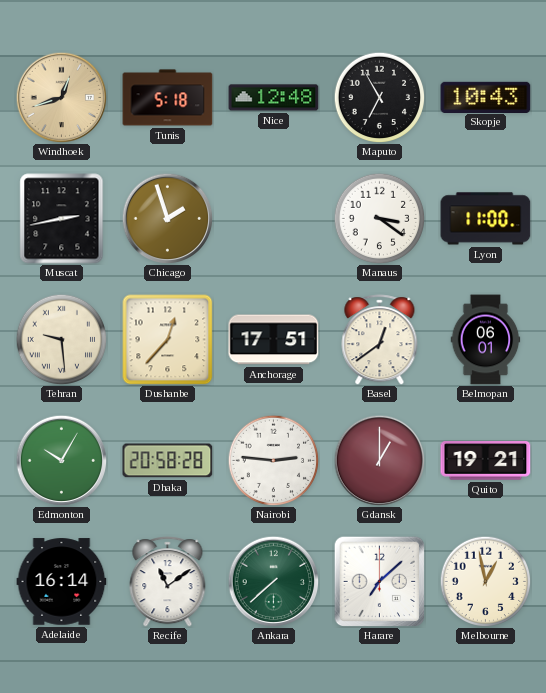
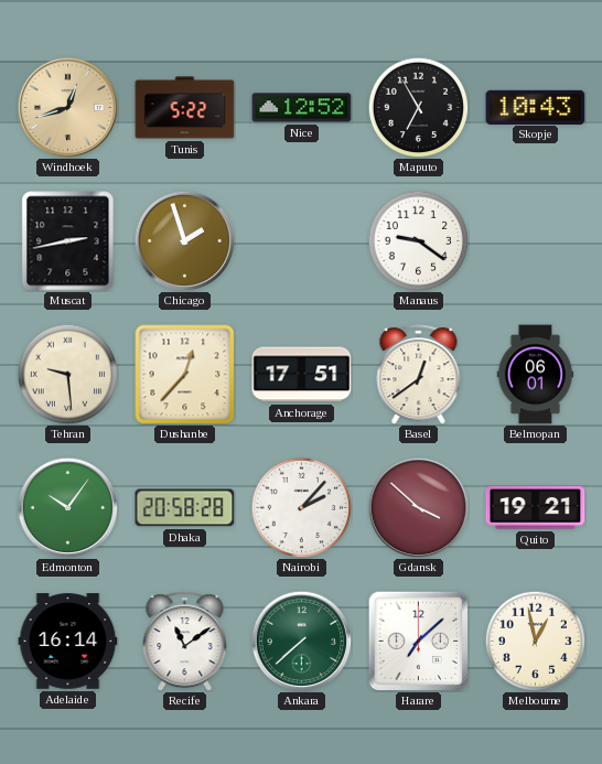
Tunis: 5:18 -> 5:22
Nice: 12:48 -> 12:52
Manaus: 3:21 -> 9:21
Lyon: 11:00 -> none
Edmonton: 10:05 -> 10:06
Nairobi: 2:46 -> 2:07
Gdansk: 1:00 -> 3:52
